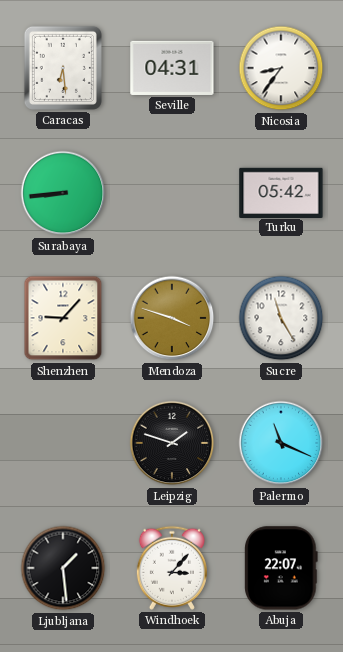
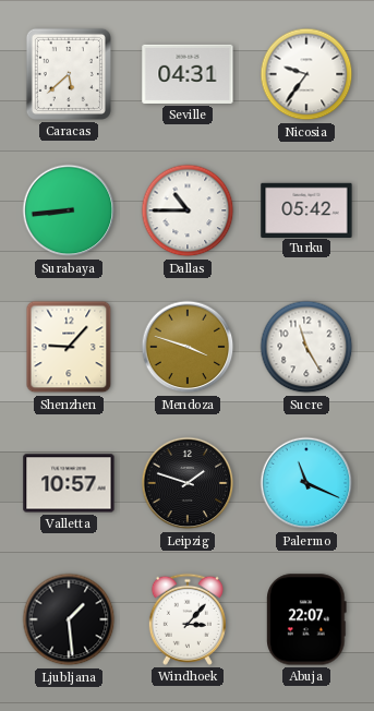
Caracas: 6:29 -> 5:38
Nicosia: 8:36 -> 9:36
Dallas: none -> 10:45
Valletta: none -> 10:57
